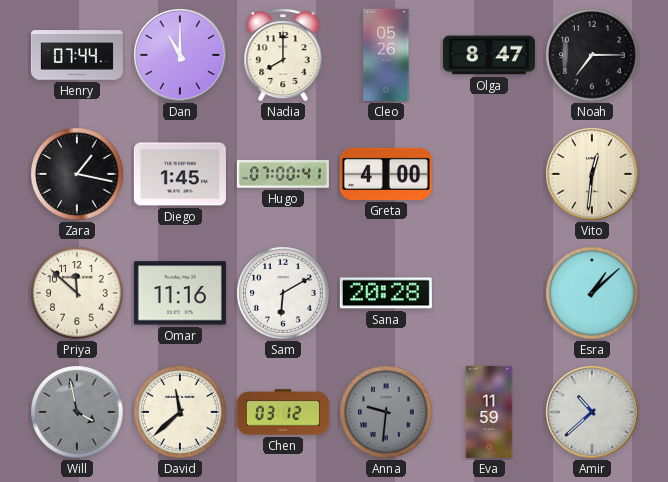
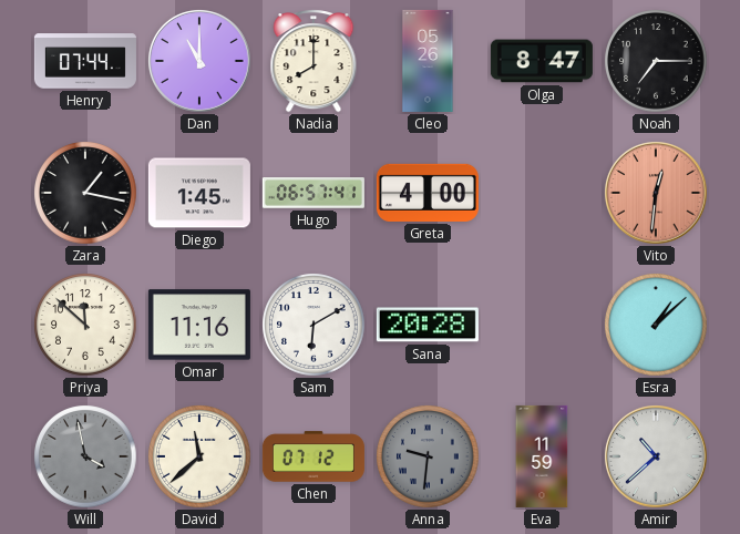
Hugo: 07:00 -> 06:57
Vito dial: cream -> salmon
Chen: 03:12 -> 07:12
